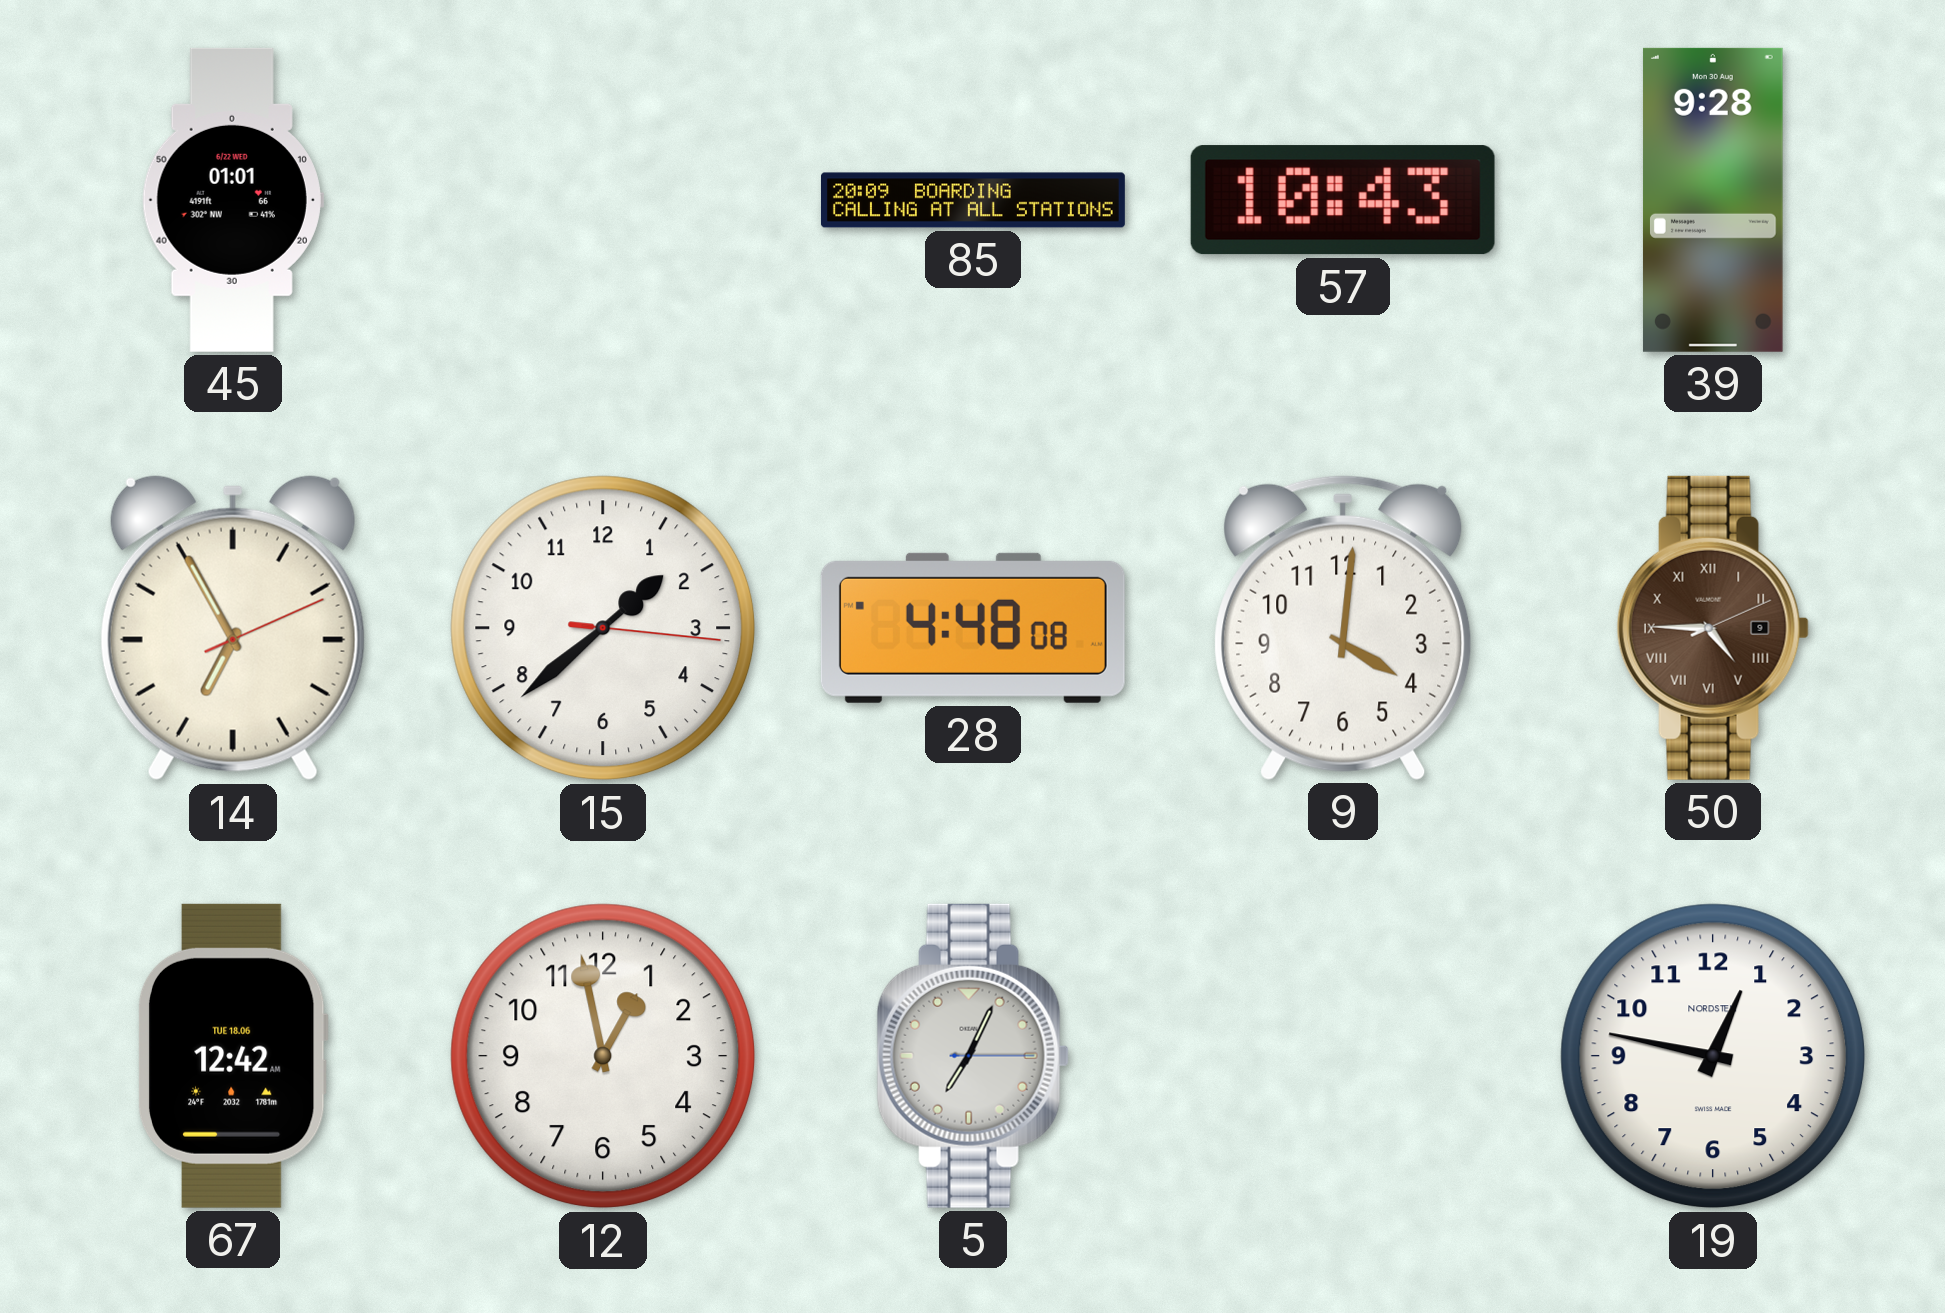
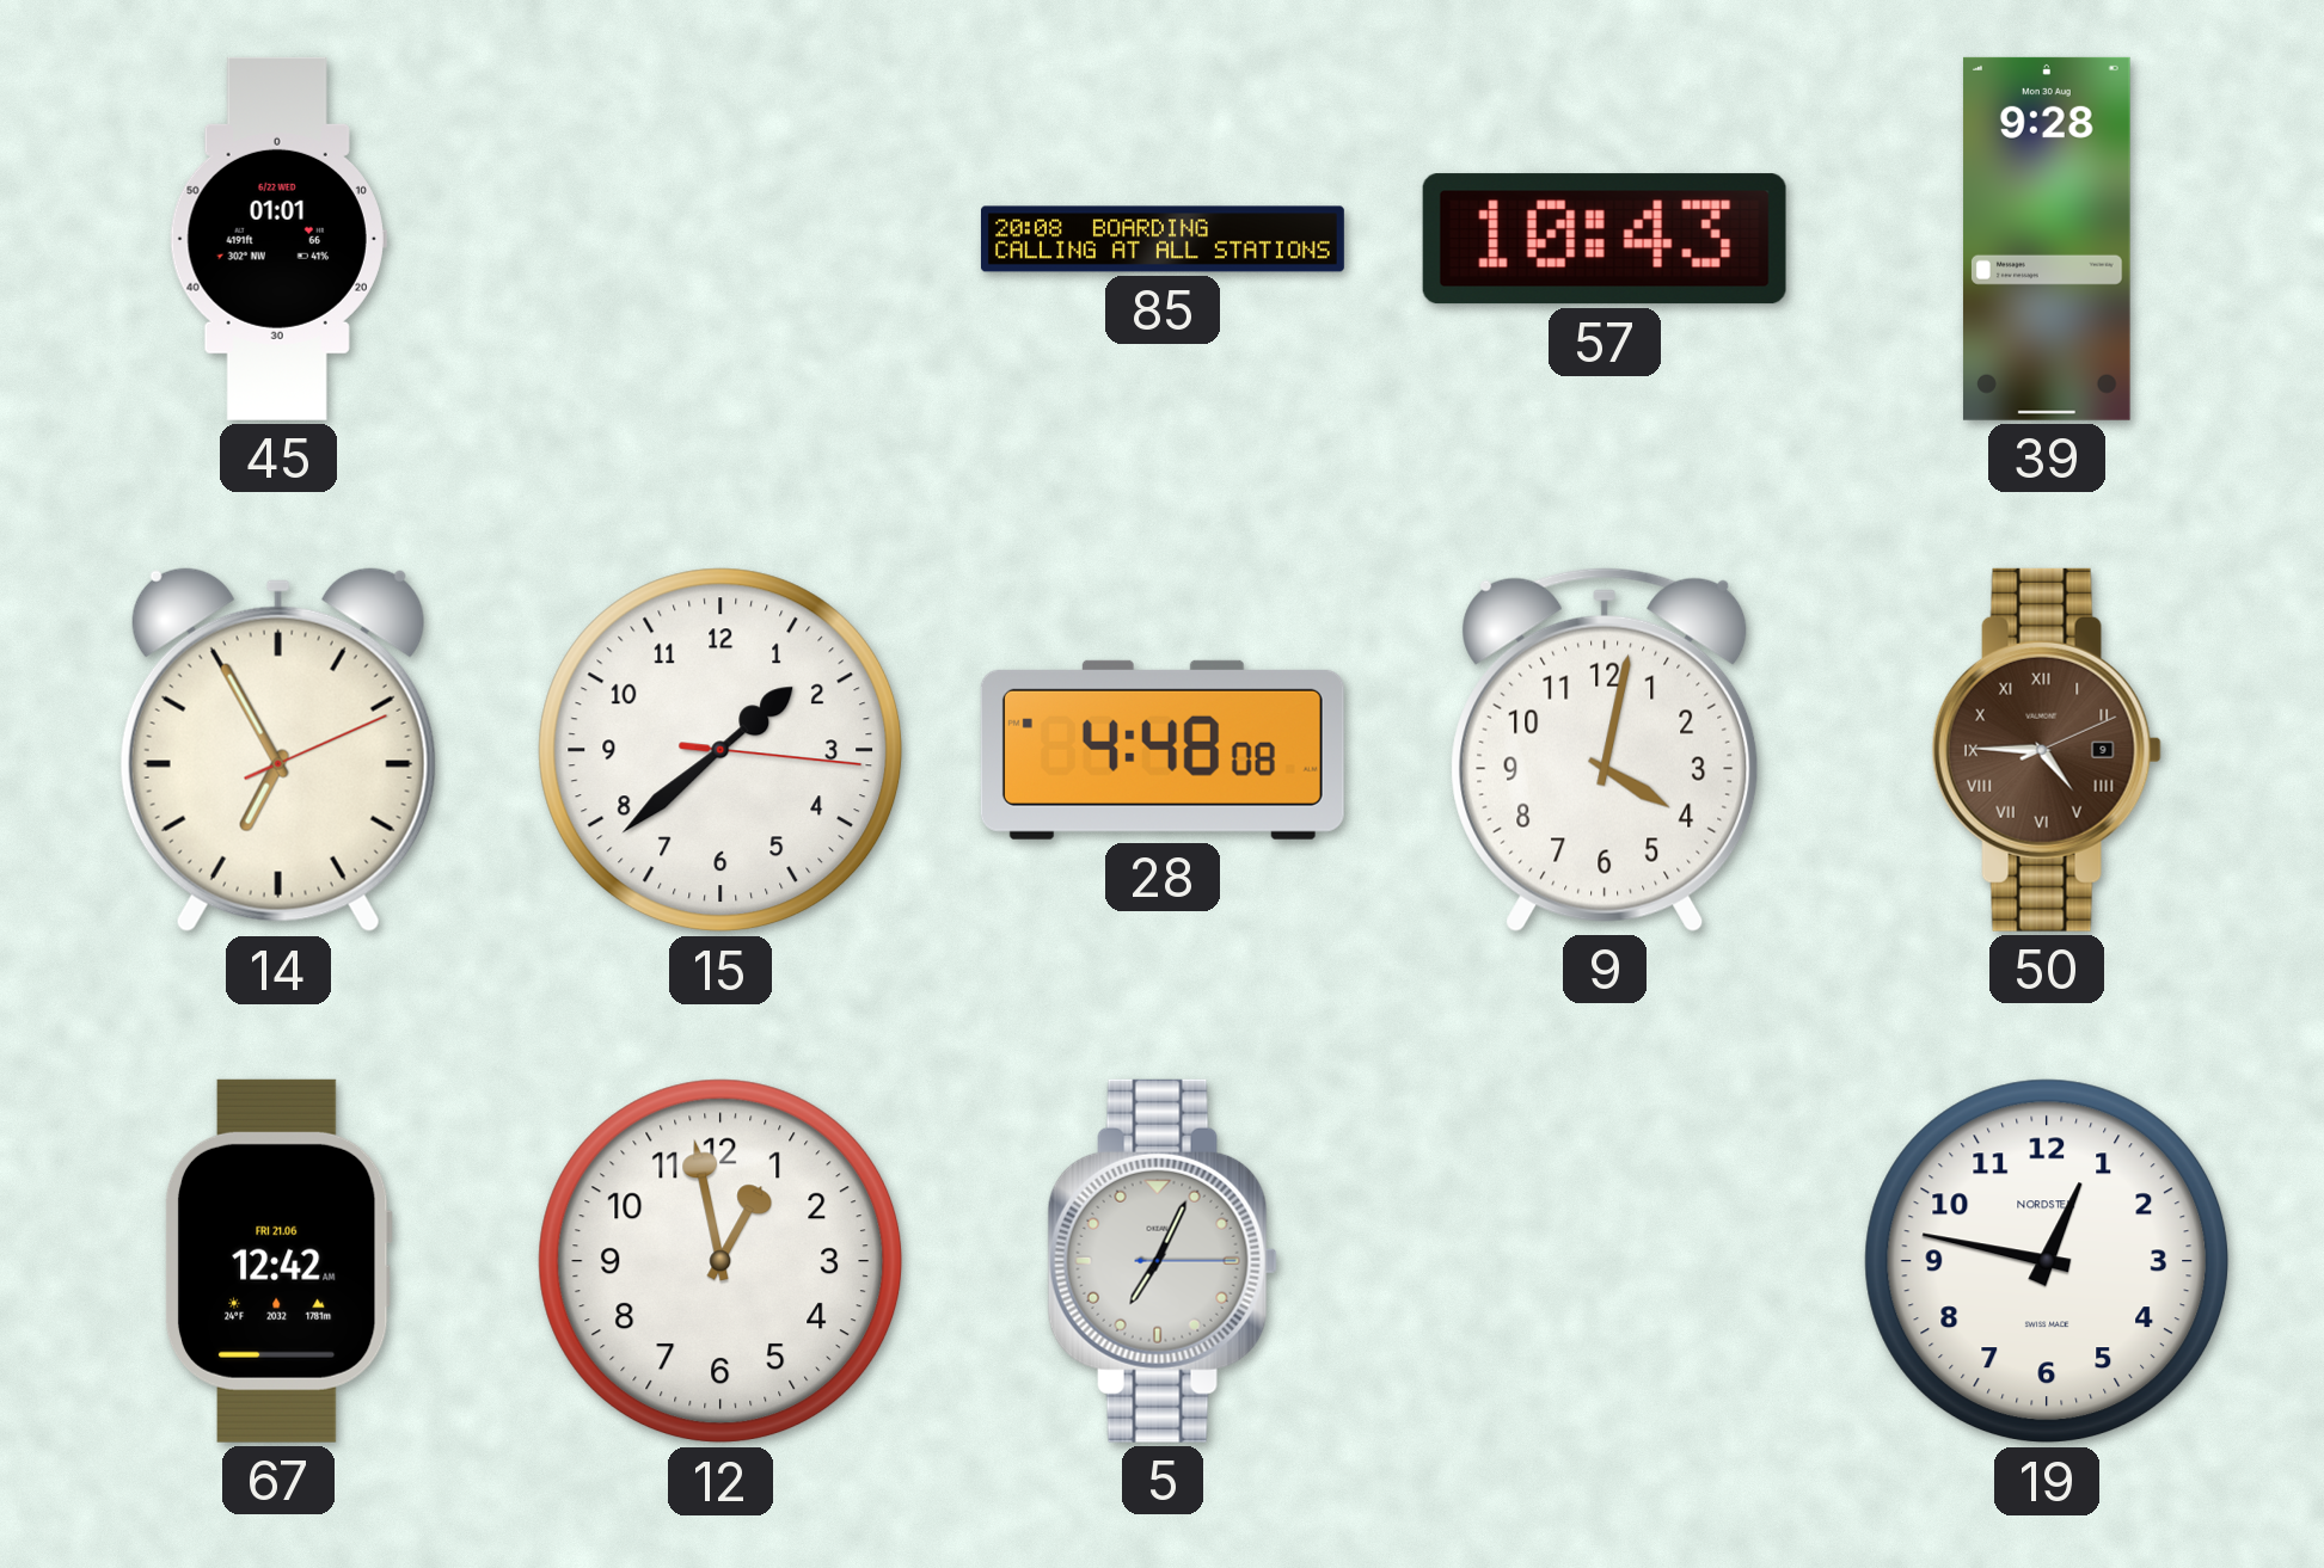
85: 20:09 -> 20:08
9: 4:01 -> 4:02
67 date: TUE 18.06 -> FRI 21.06
